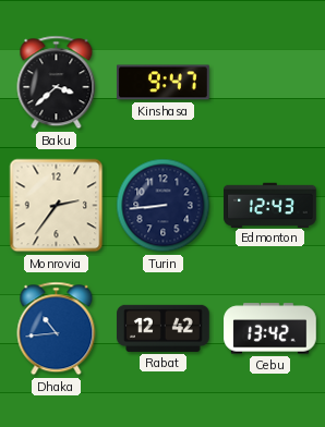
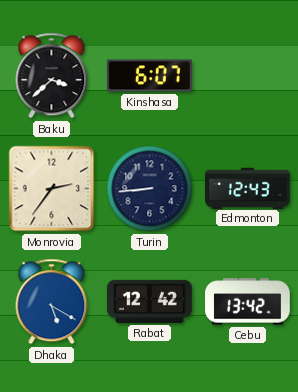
Kinshasa: 9:47 -> 6:07
Dhaka: 10:44 -> 5:20
